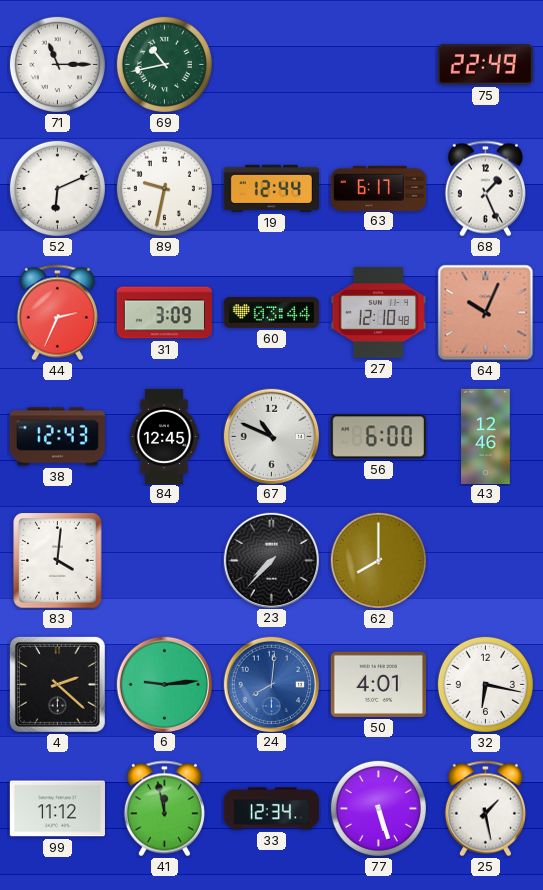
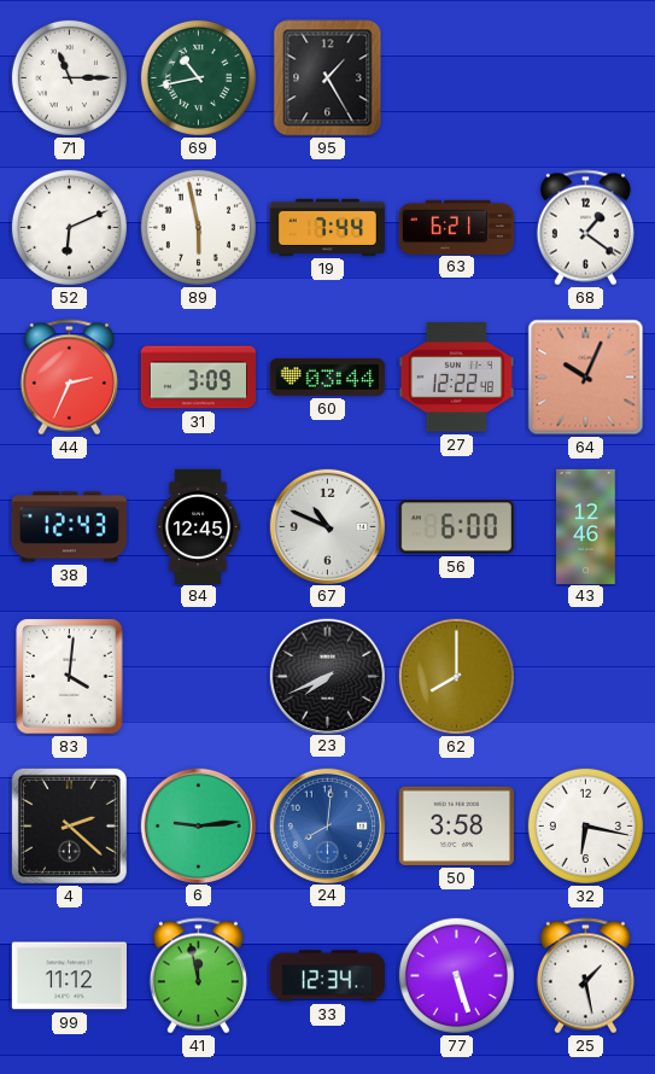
95: none -> 1:25
75: 22:49 -> none
89: 9:32 -> 5:58
19: 12:44 -> 7:44
63: 6:17 -> 6:21
68: 1:26 -> 1:21
27: 12:10 -> 12:22
23: 7:37 -> 7:41
50: 4:01 -> 3:58
